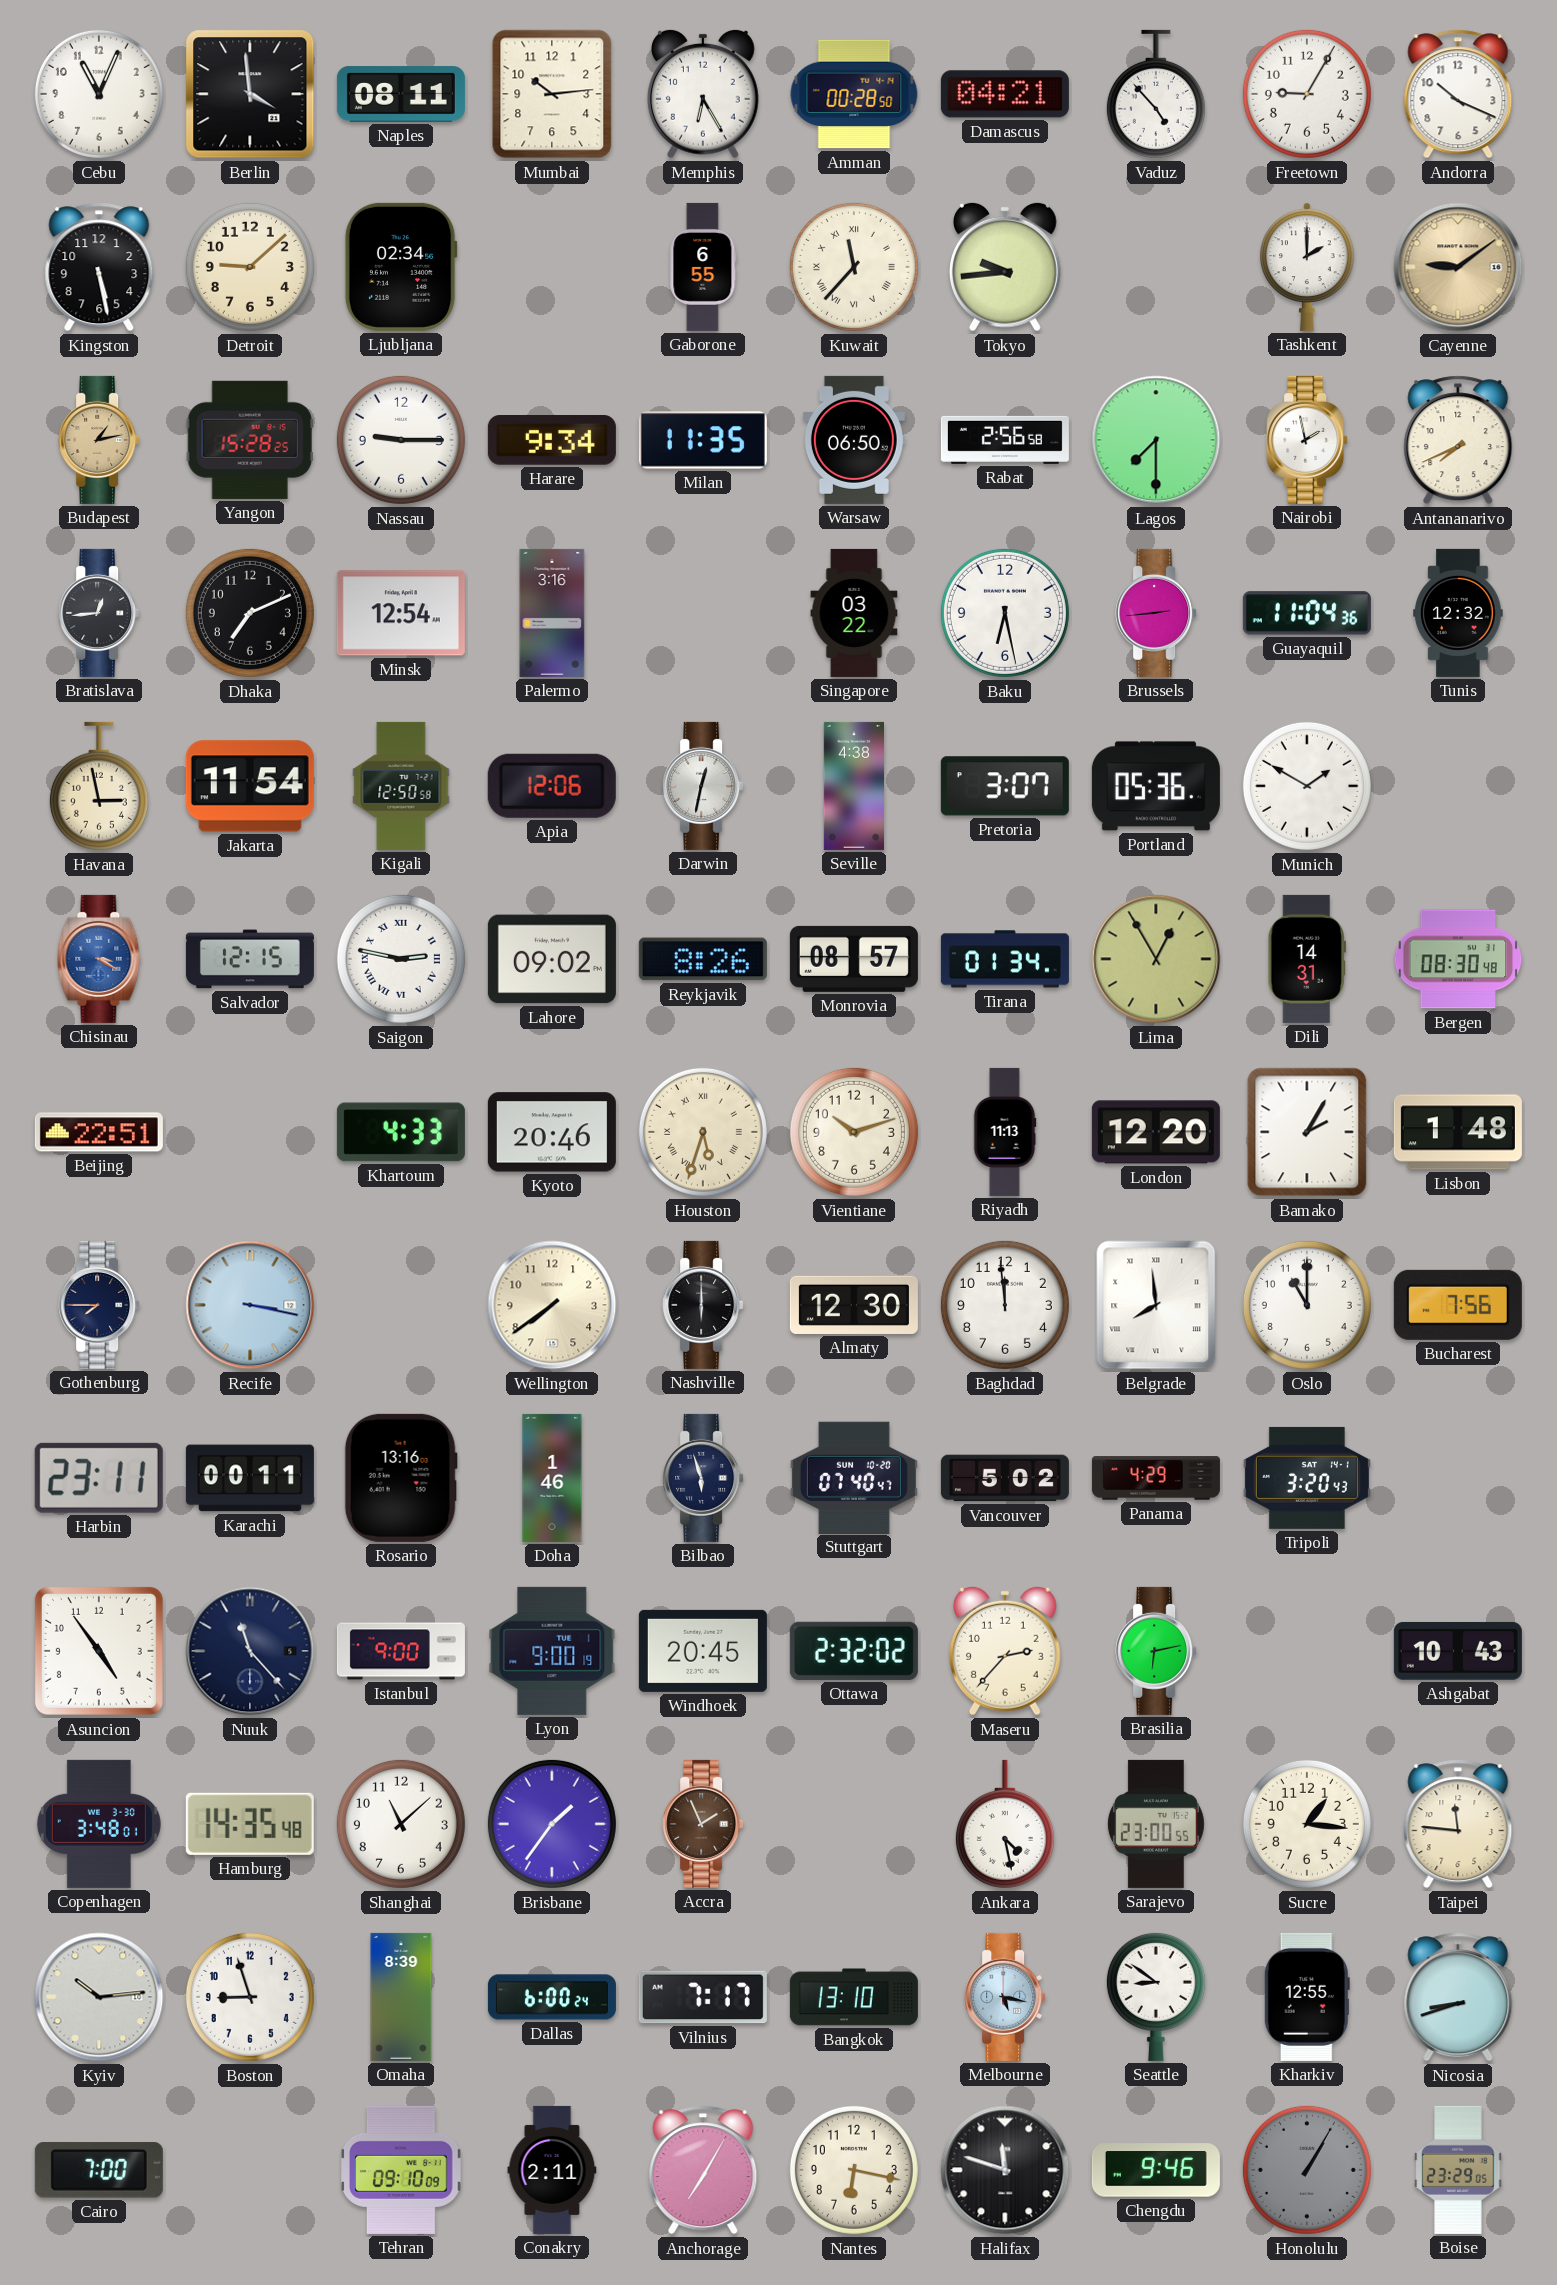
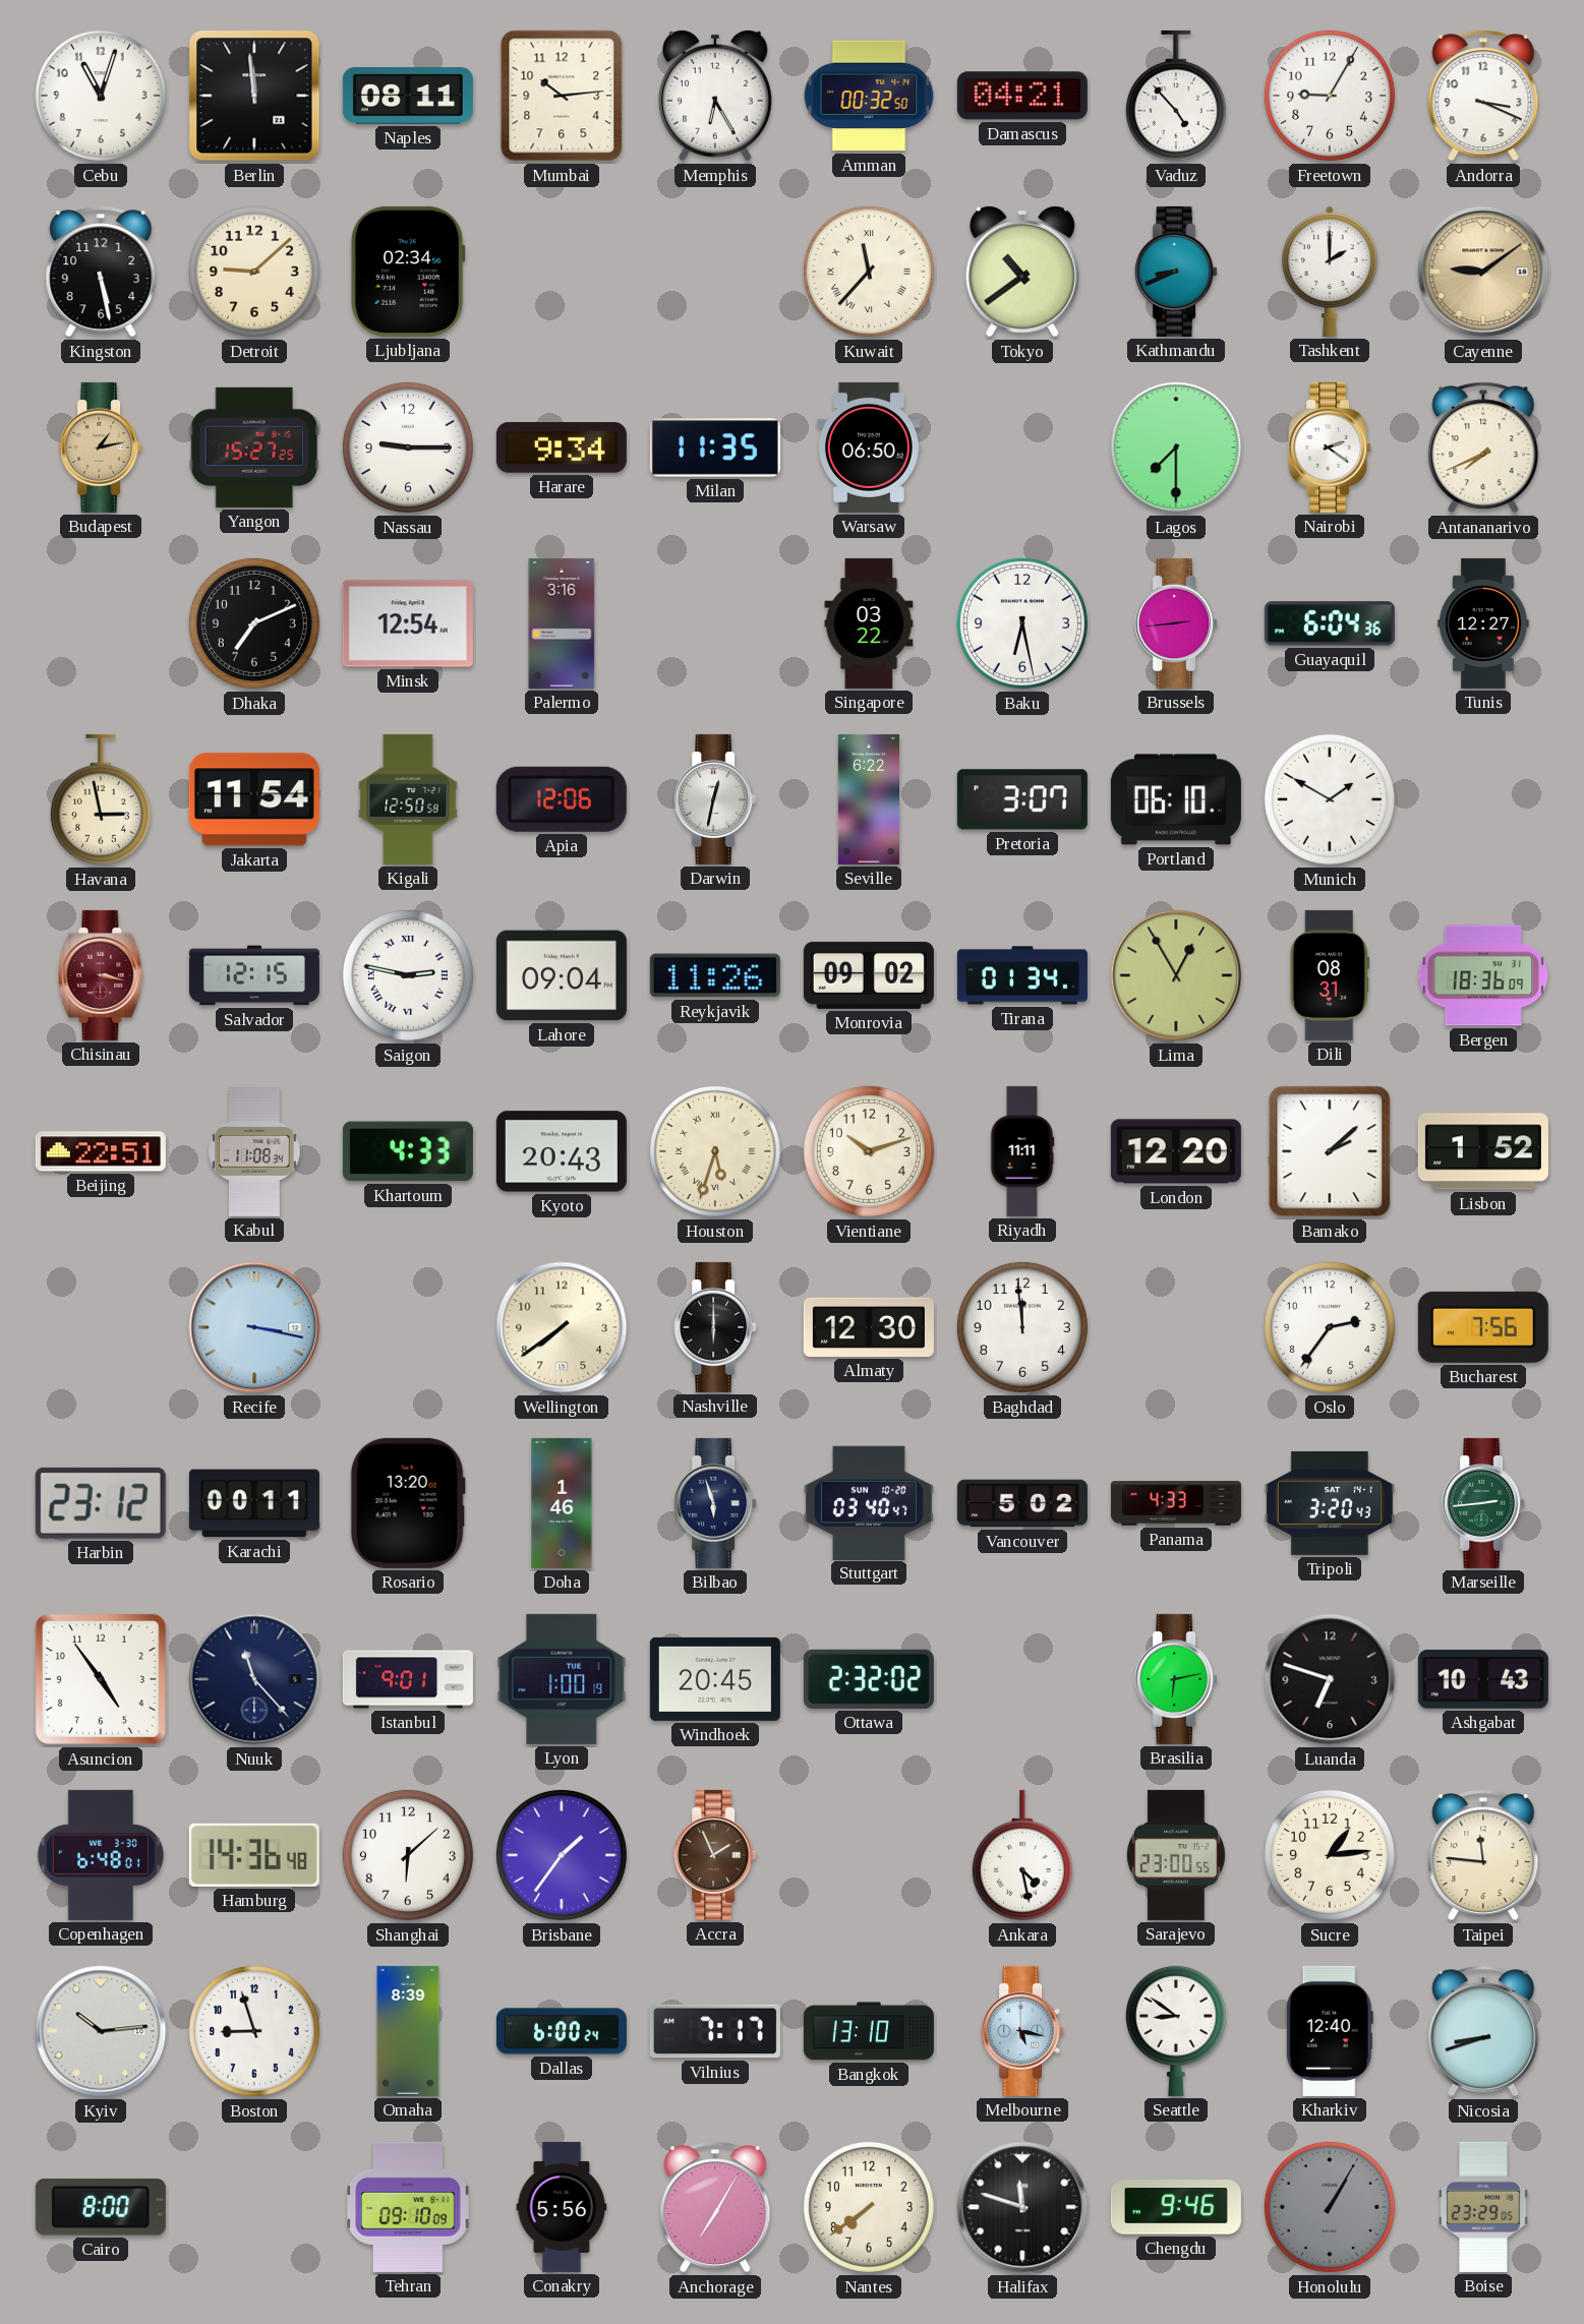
Cebu: 11:04 -> 11:03
Berlin: 3:59 -> 11:59
Amman: 00:28 -> 00:32
Andorra: 10:19 -> 3:19
Gaborone: 6:55 -> none
Tokyo: 9:44 -> 10:39
Kathmandu: none -> 8:41
Yangon: 15:28 -> 15:27
Rabat: 2:56 -> none
Nairobi: 1:58 -> 2:21
Bratislava: 12:44 -> none
Guayaquil: 11:04 -> 6:04
Tunis: 12:32 -> 12:27
Seville: 4:38 -> 6:22
Portland: 05:36 -> 06:10
Chisinau: 3:20 -> 3:17
Chisinau dial: blue -> burgundy
Lahore: 09:02 -> 09:04
Reykjavik: 8:26 -> 11:26
Monrovia: 08:57 -> 09:02
Dili: 14:31 -> 08:31
Bergen: 08:30 -> 18:36
Kabul: none -> 11:08
Kyoto: 20:46 -> 20:43
Riyadh: 11:13 -> 11:11
Bamako: 2:05 -> 2:08
Lisbon: 1:48 -> 1:52
Gothenburg: 7:45 -> none
Belgrade: 7:59 -> none
Oslo: 11:00 -> 2:36
Harbin: 23:11 -> 23:12
Rosario: 13:16 -> 13:20
Stuttgart: 07:40 -> 03:40
Panama: 4:29 -> 4:33
Marseille: none -> 2:44
Istanbul: 9:00 -> 9:01
Lyon: 9:00 -> 1:00
Maseru: 2:37 -> none
Luanda: none -> 6:48
Copenhagen: 3:48 -> 6:48
Hamburg: 14:35 -> 14:36
Shanghai: 11:08 -> 6:08
Sucre: 1:16 -> 1:14
Kharkiv: 12:55 -> 12:40
Cairo: 7:00 -> 8:00
Conakry: 2:11 -> 5:56
Nantes: 6:17 -> 7:39
